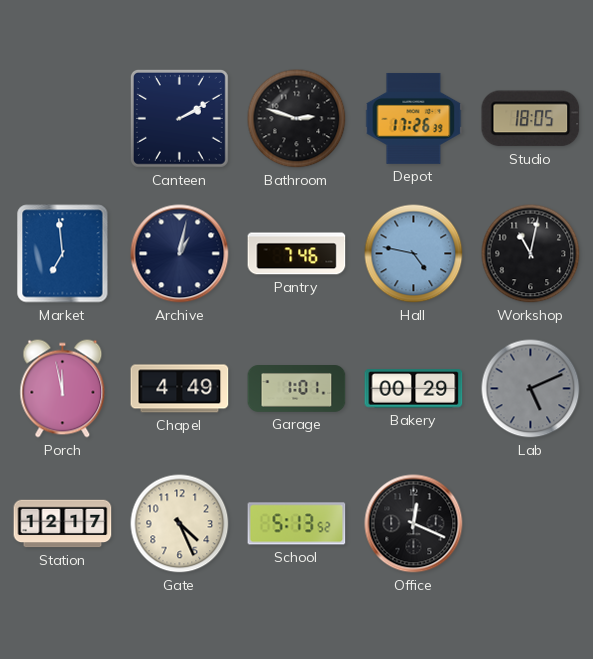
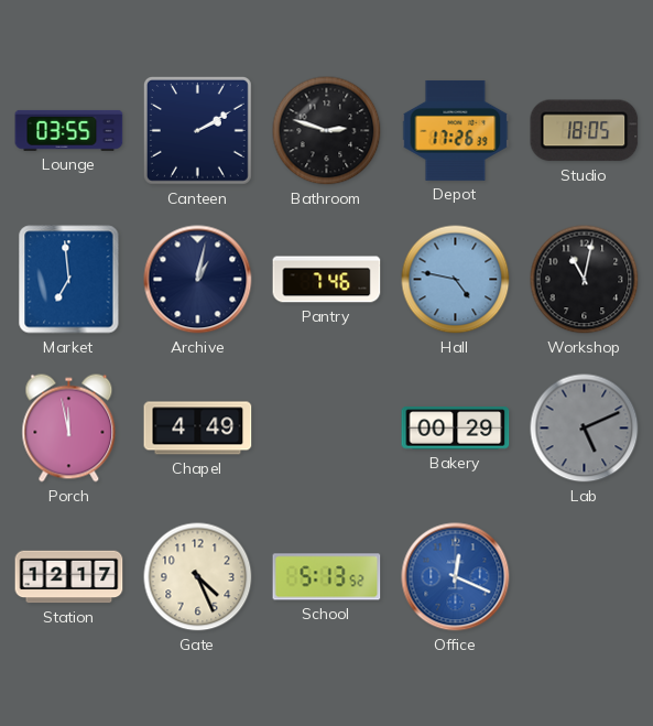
Lounge: none -> 03:55
Garage: 1:01 -> none
Office dial: black -> blue
